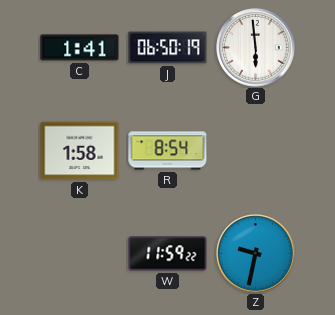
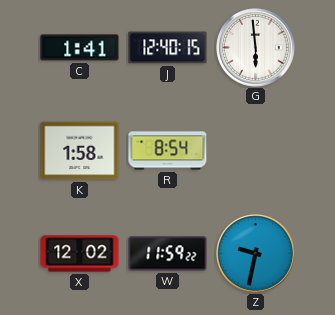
J: 06:50 -> 12:40
X: none -> 12:02
